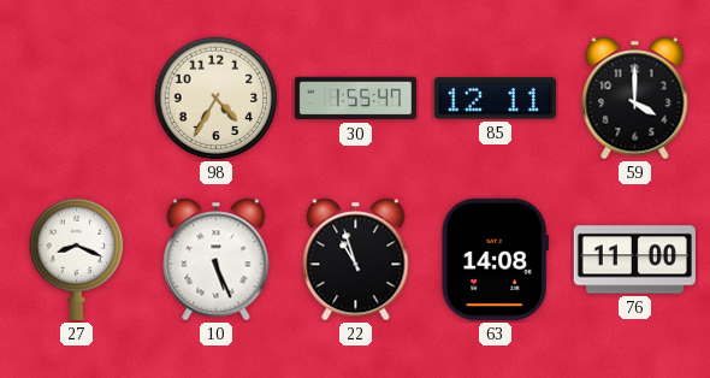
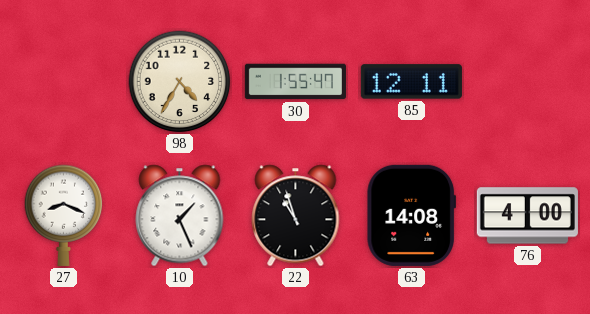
59: 4:00 -> none
10: 5:26 -> 1:26
76: 11:00 -> 4:00
